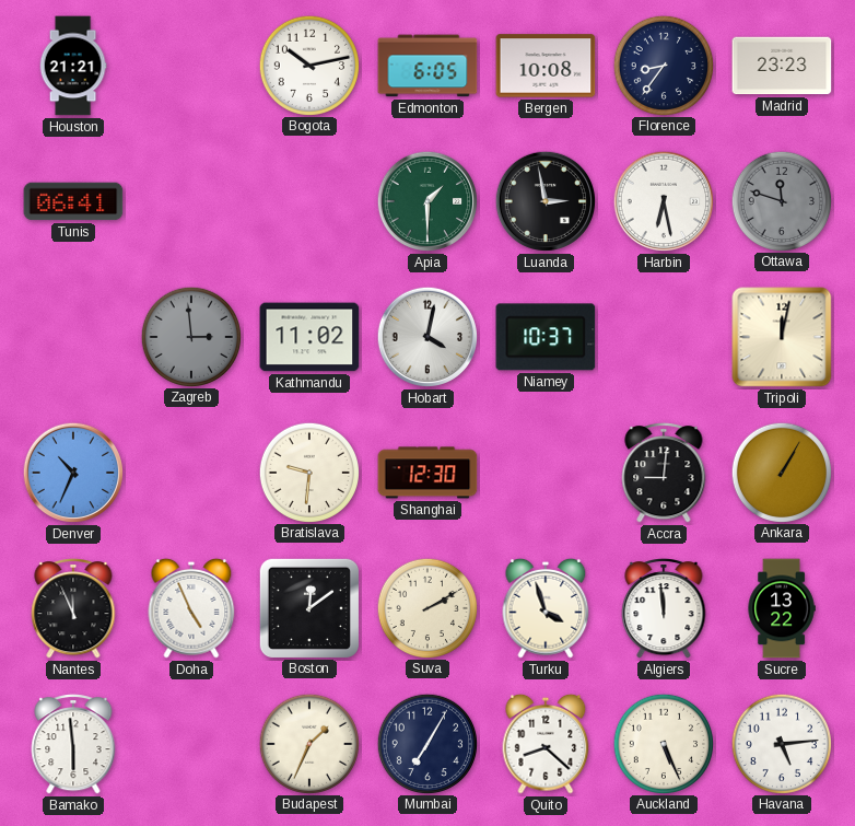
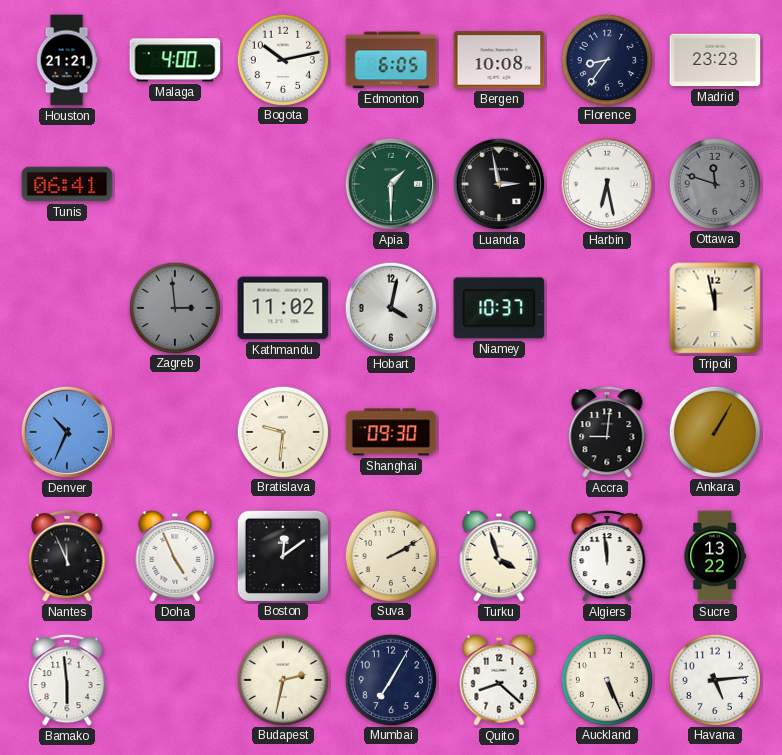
Malaga: none -> 4:00
Tripoli: 12:02 -> 11:58
Shanghai: 12:30 -> 09:30
Budapest: 1:34 -> 2:32
